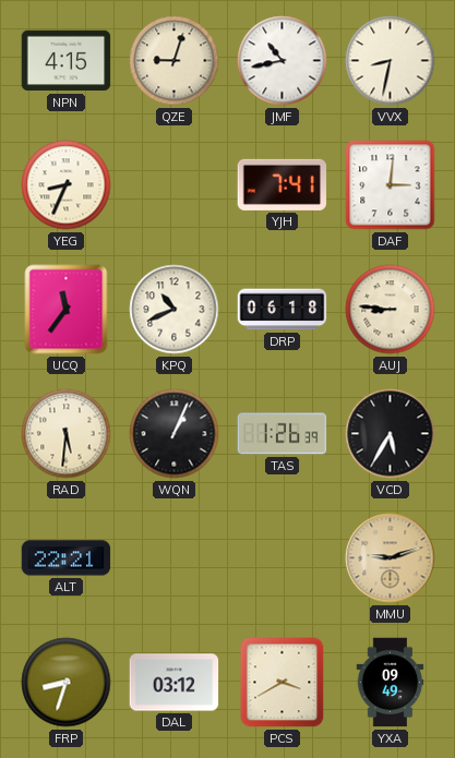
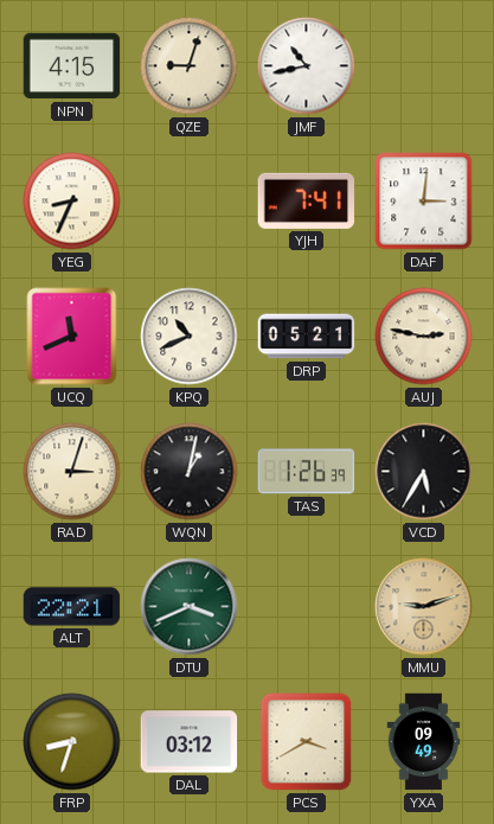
VVX: 8:32 -> none
UCQ: 11:36 -> 11:41
DRP: 06:18 -> 05:21
AUJ: 8:46 -> 2:47
RAD: 5:31 -> 3:03
WQN: 1:04 -> 1:02
DTU: none -> 3:41
